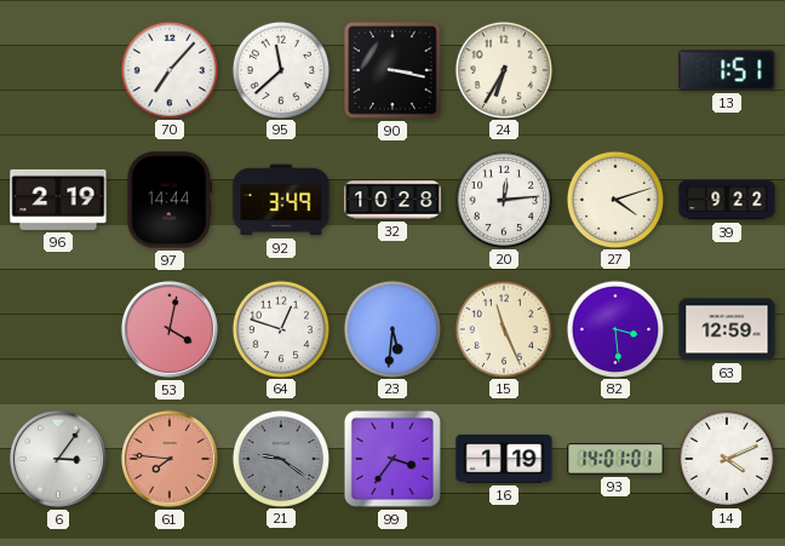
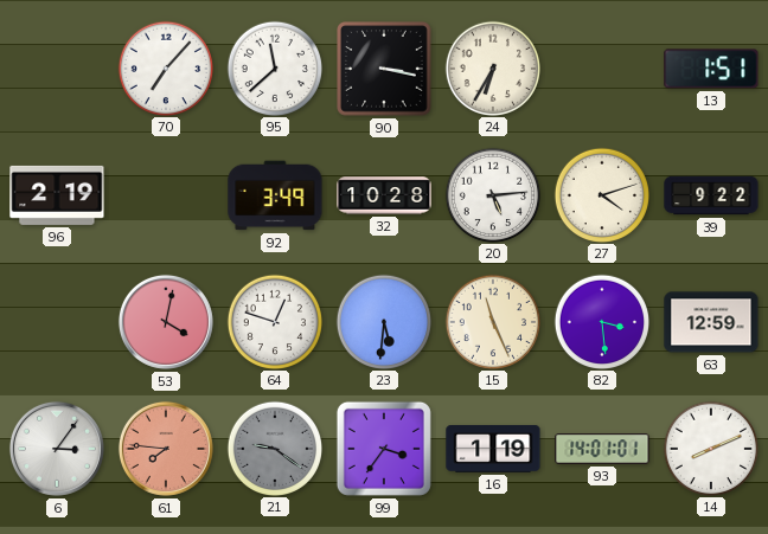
97: 14:44 -> none
20: 12:14 -> 5:14
14: 4:11 -> 8:11
